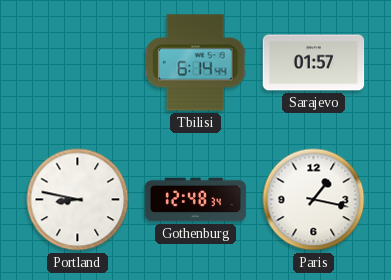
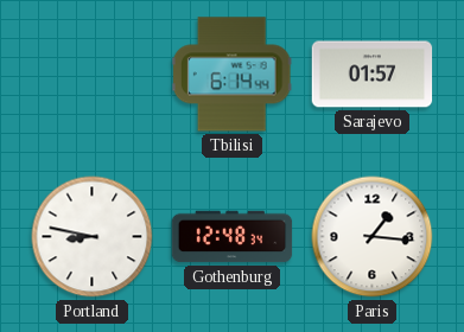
Paris: 1:17 -> 1:16
